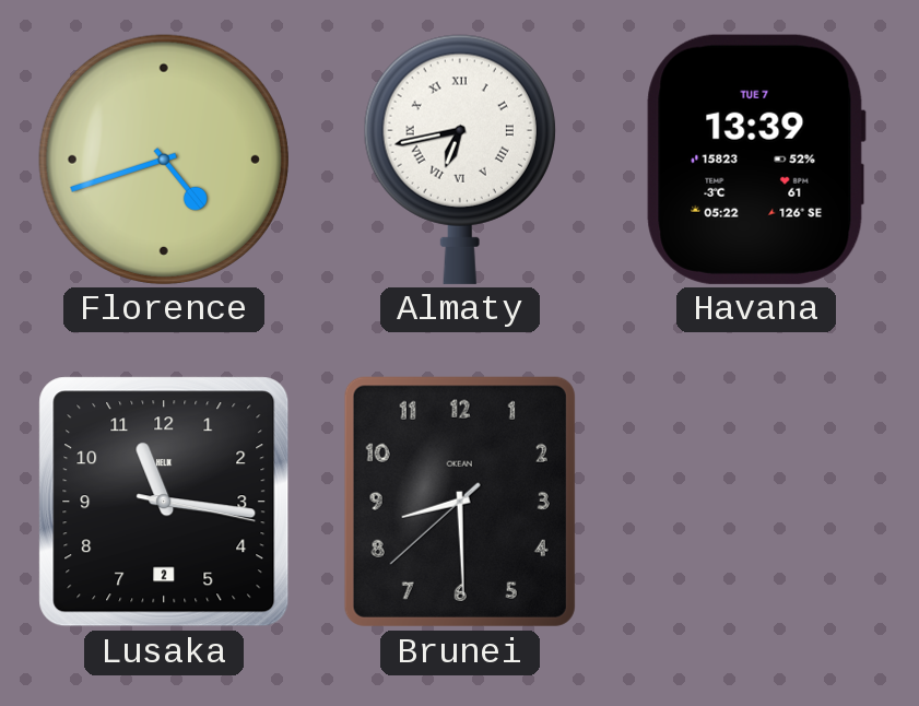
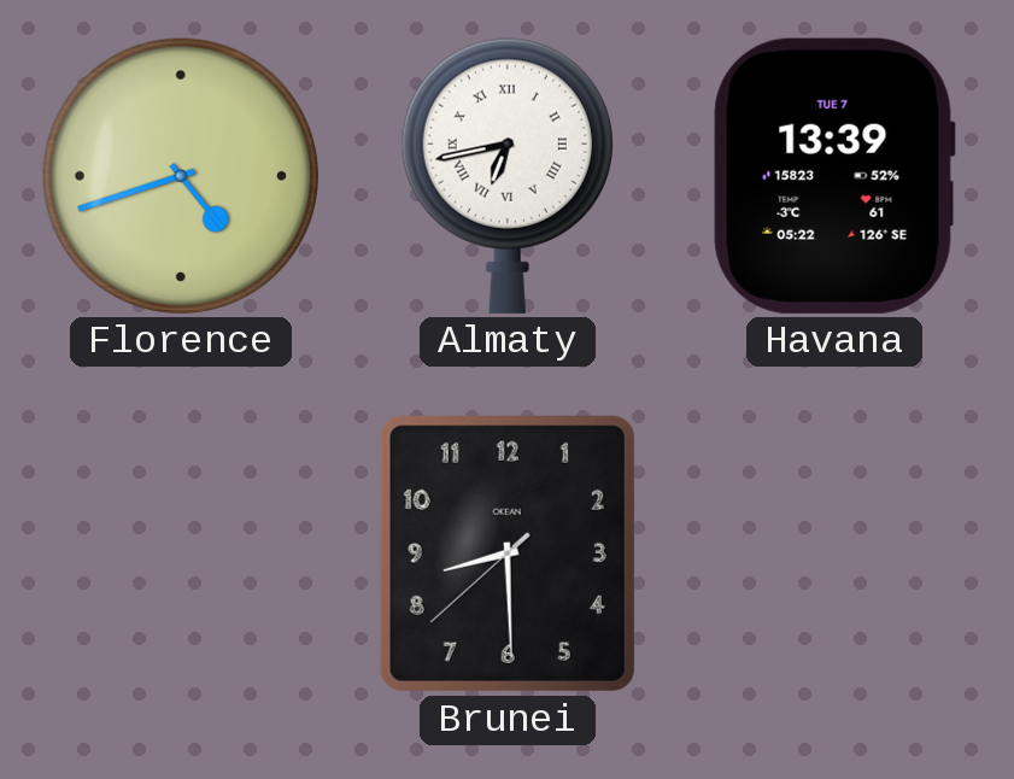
Lusaka: 11:16 -> none
